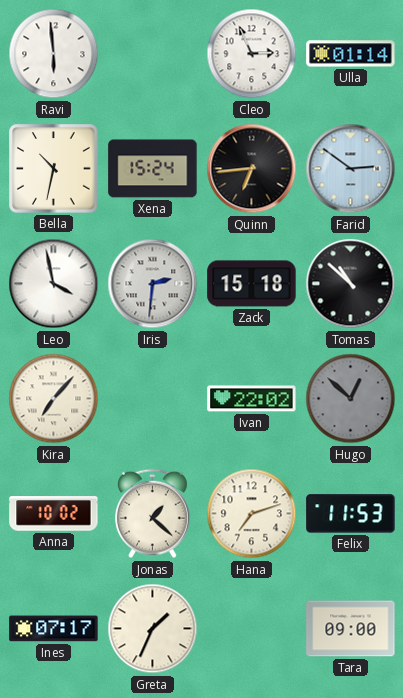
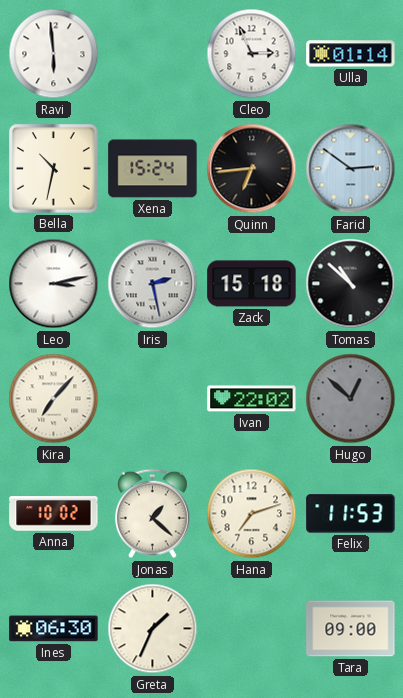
Leo: 3:58 -> 3:13
Iris: 2:31 -> 2:28
Ines: 07:17 -> 06:30
